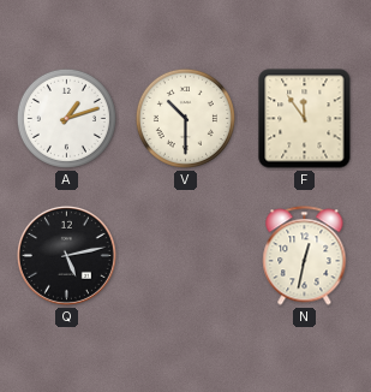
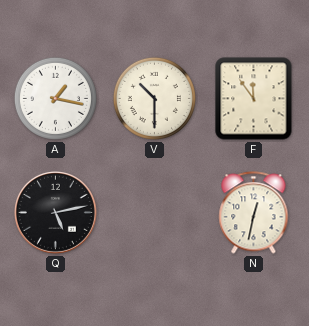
A: 1:12 -> 1:17
